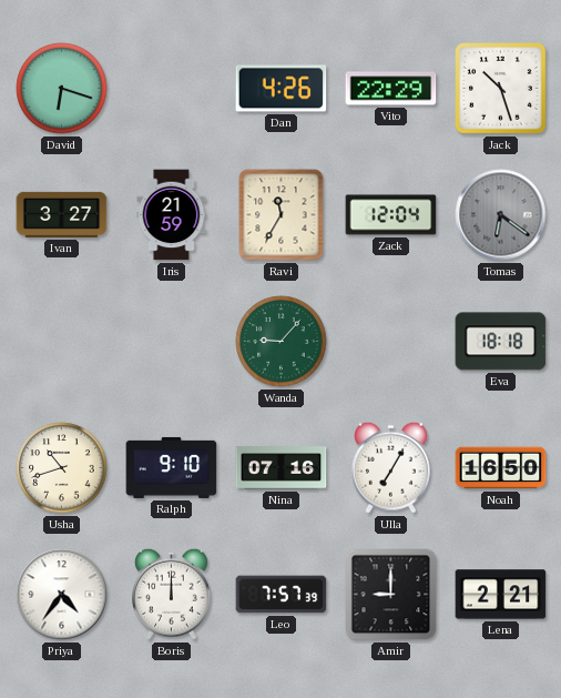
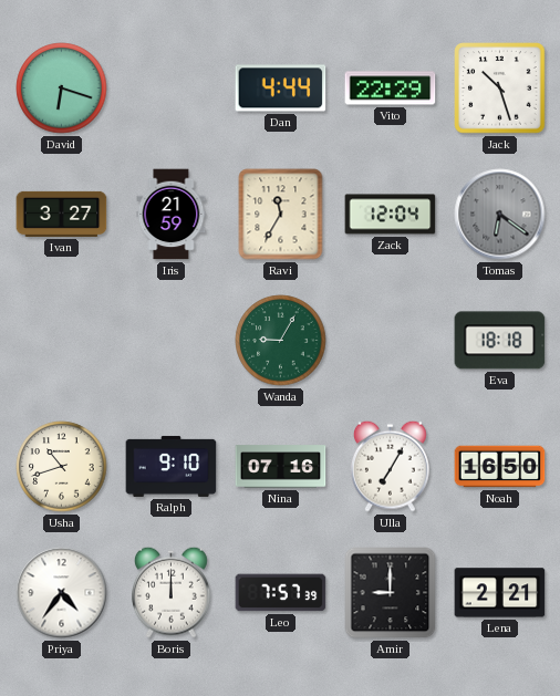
Dan: 4:26 -> 4:44
Wanda: 9:07 -> 9:05
